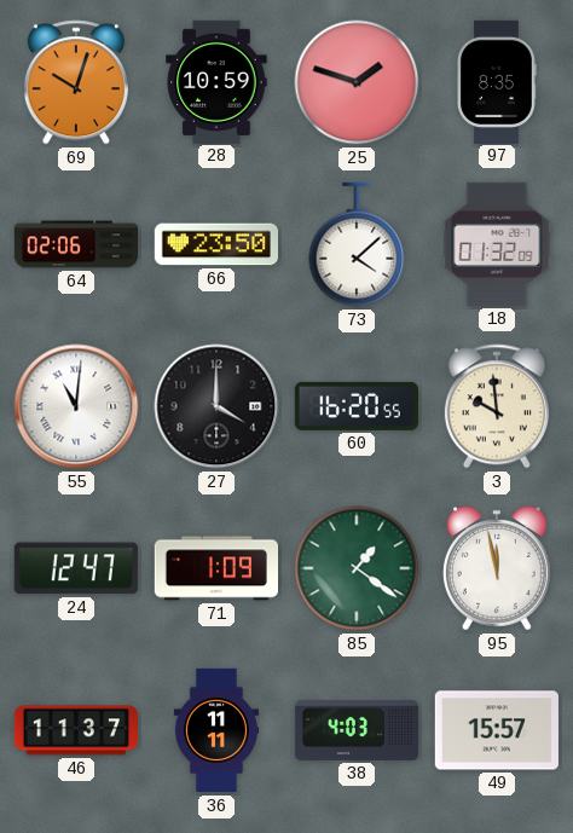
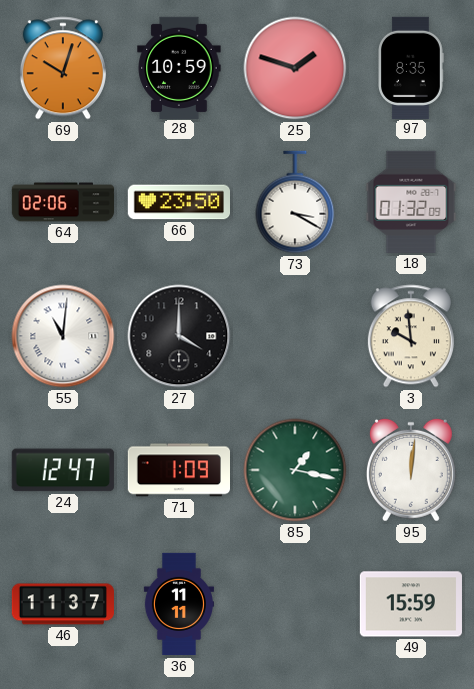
73: 4:08 -> 3:20
60: 16:20 -> none
85: 1:21 -> 1:17
95: 11:58 -> 12:01
38: 4:03 -> none
49: 15:57 -> 15:59
